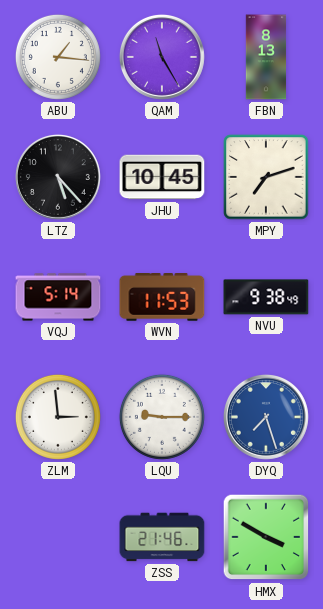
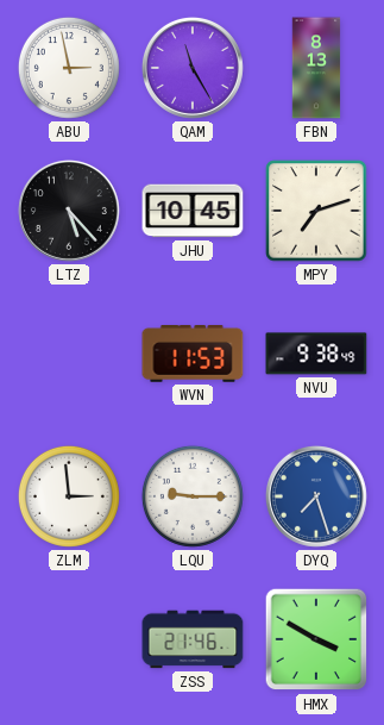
ABU: 1:16 -> 2:58
VQJ: 5:14 -> none
